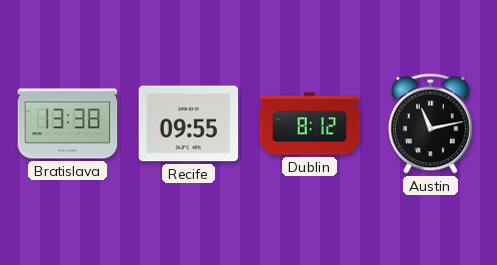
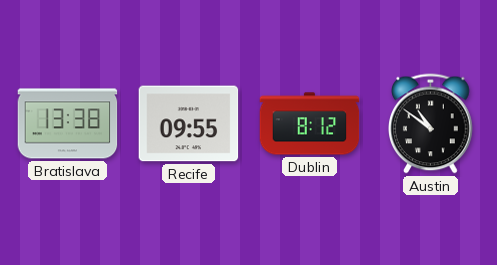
Austin: 11:13 -> 10:51
